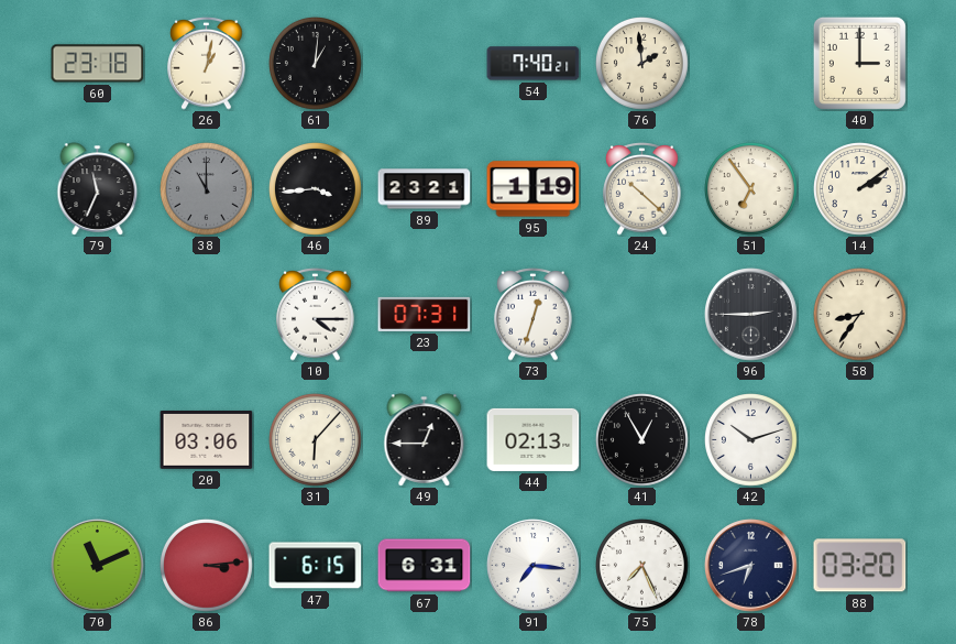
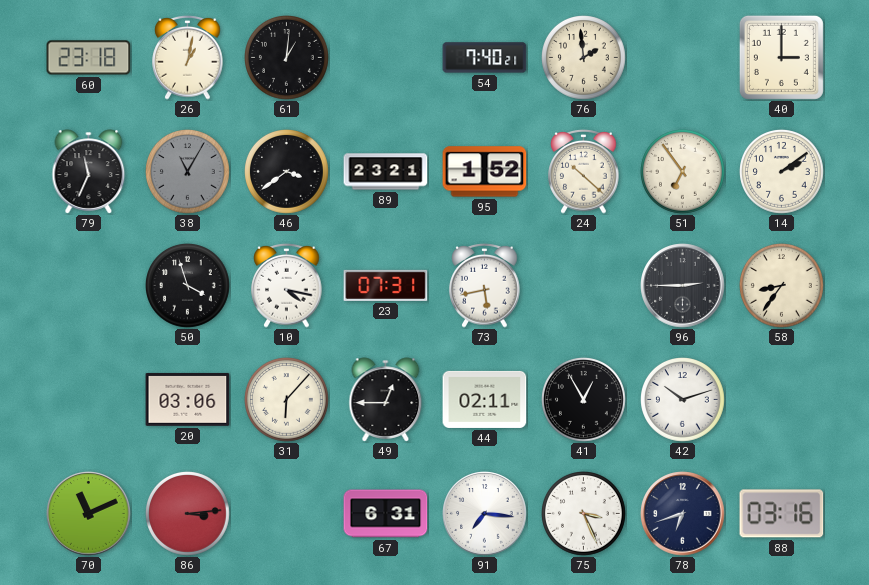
38: 11:00 -> 11:05
46: 3:44 -> 3:39
95: 1:19 -> 1:52
50: none -> 3:57
10: 4:15 -> 4:17
73: 12:33 -> 5:43
44: 02:13 -> 02:11
47: 6:15 -> none
75: 7:26 -> 3:26
88: 03:20 -> 03:16
